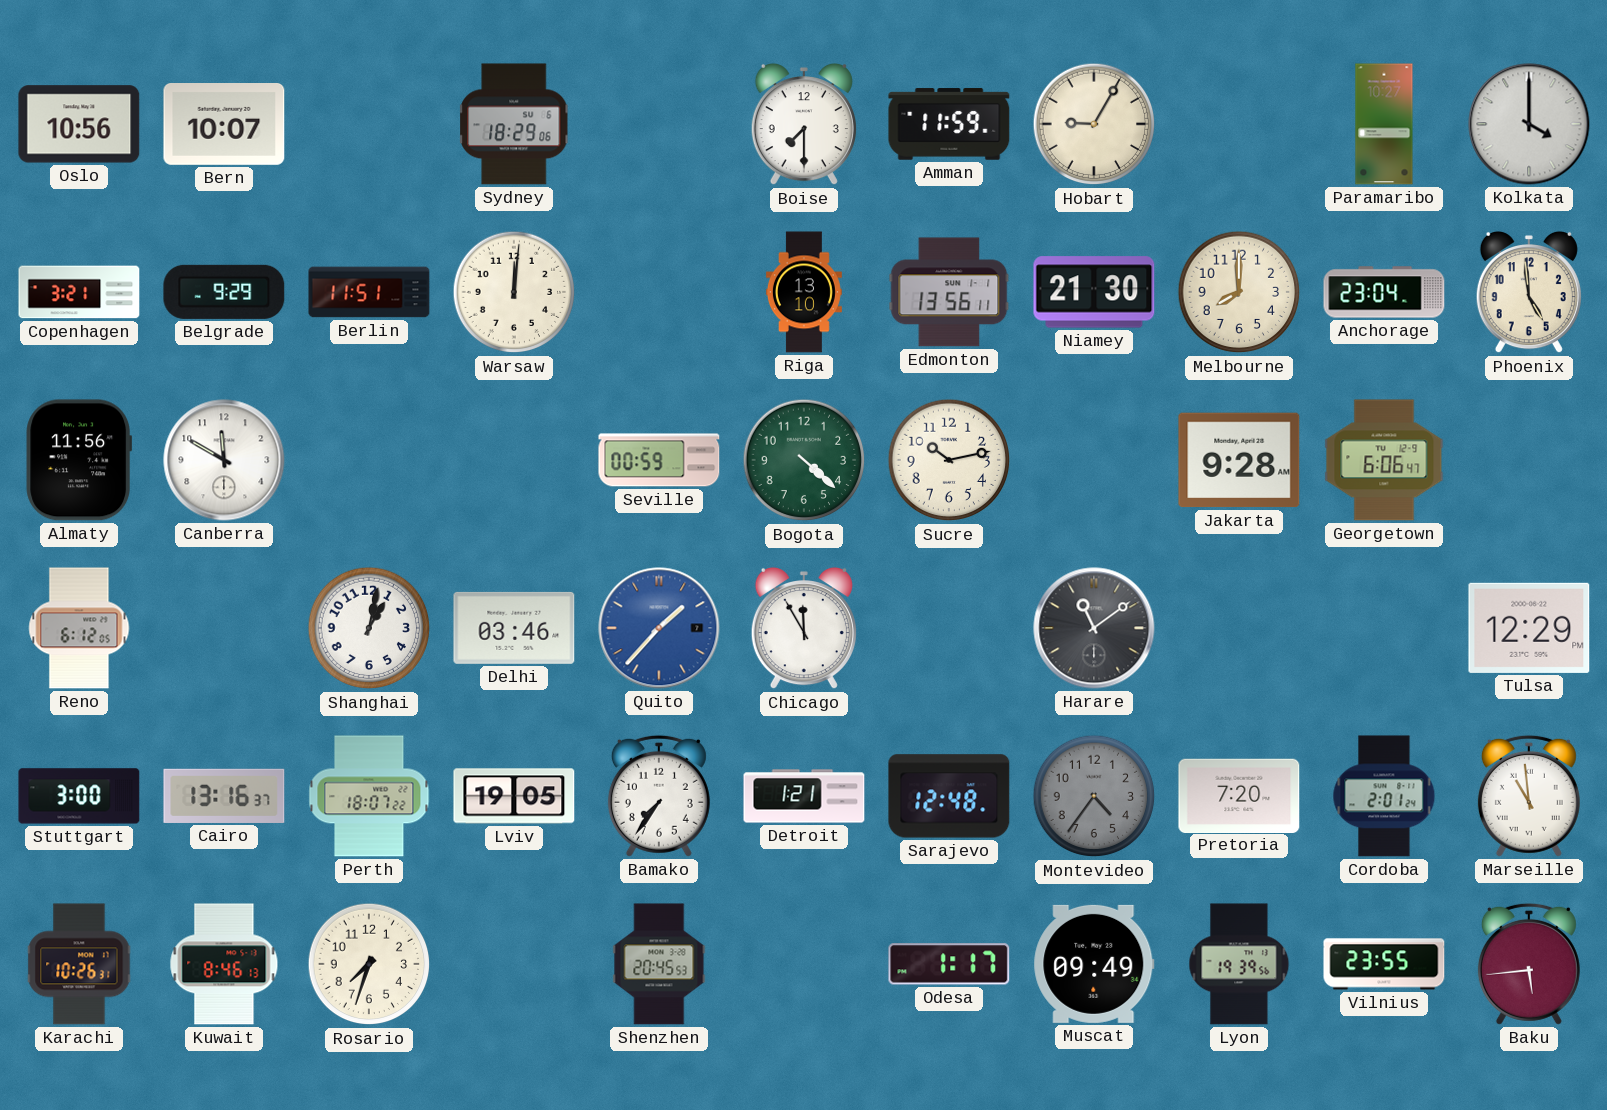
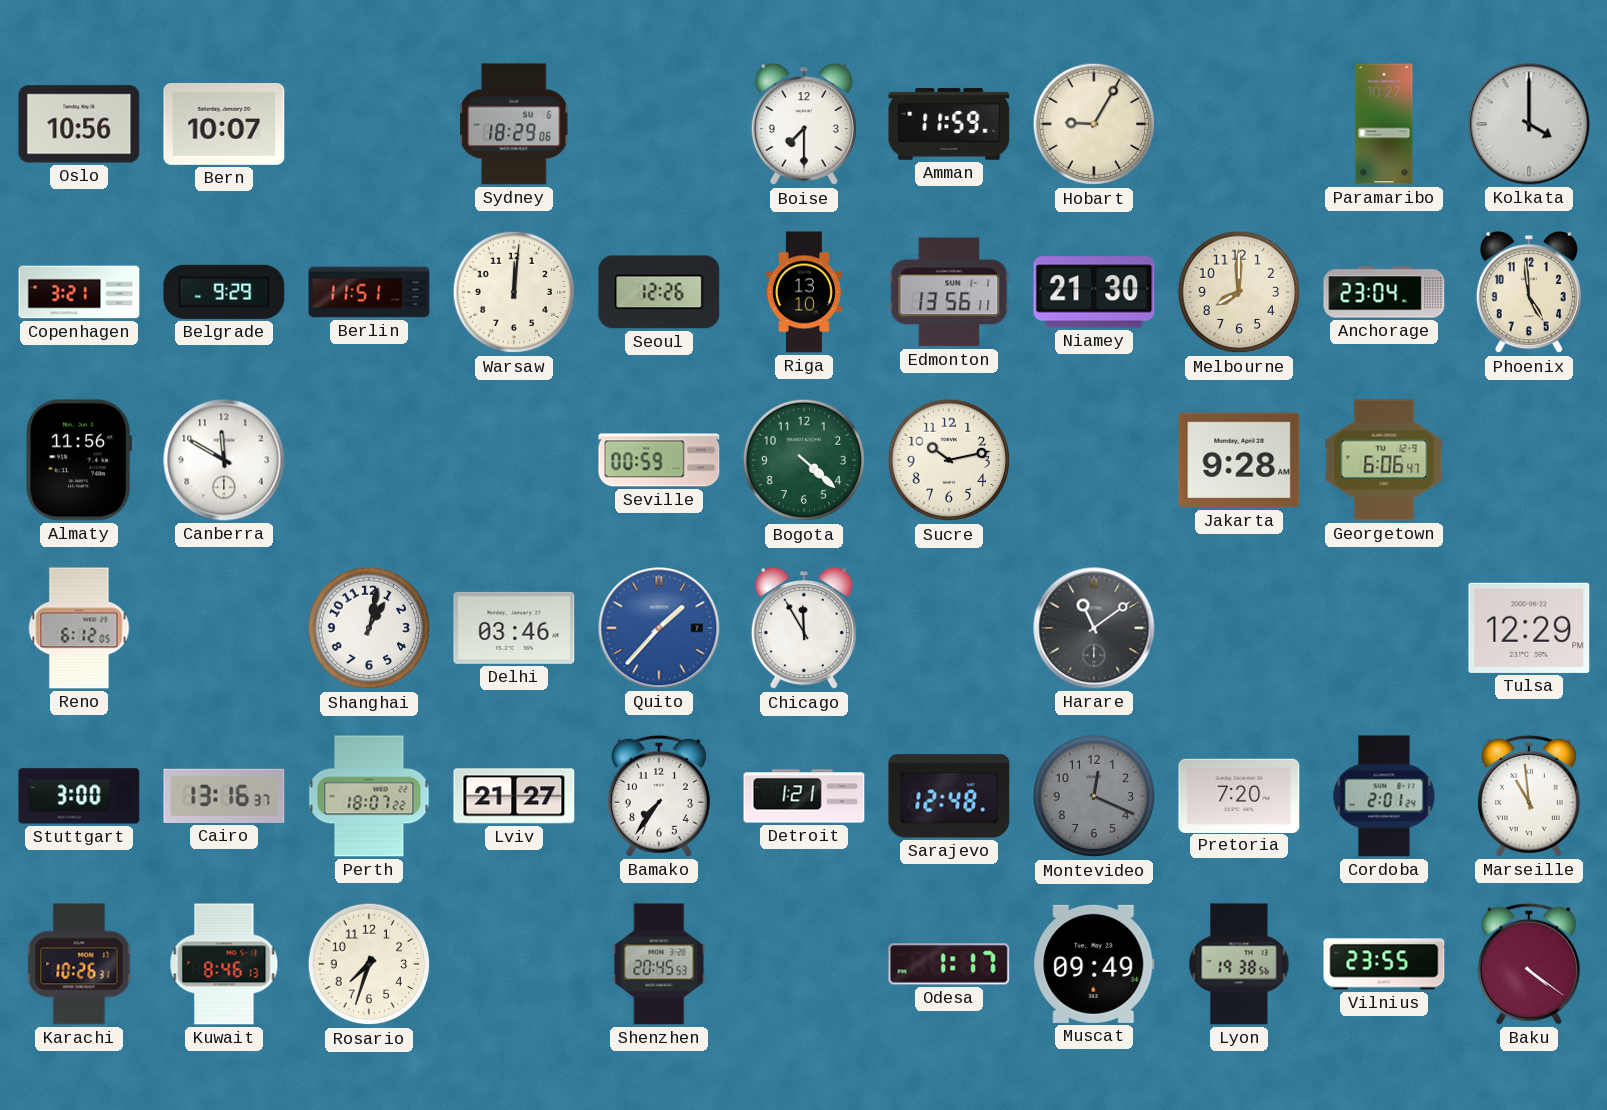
Seoul: none -> 12:26
Lviv: 19:05 -> 21:27
Montevideo: 4:36 -> 12:19
Lyon: 19:39 -> 19:38
Baku: 5:44 -> 4:21
